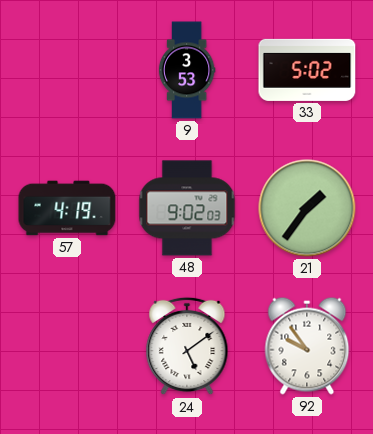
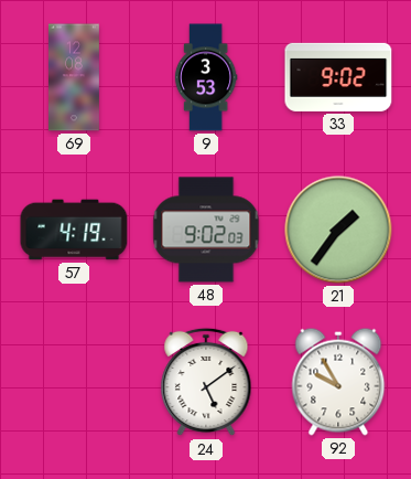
69: none -> 12:08
33: 5:02 -> 9:02
92: 9:54 -> 9:55
